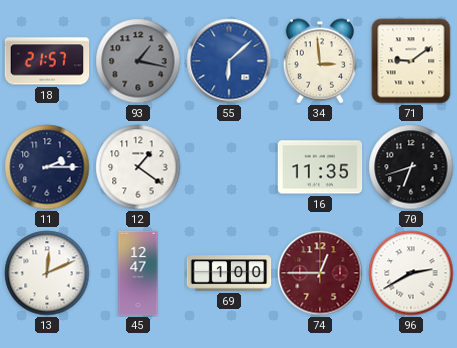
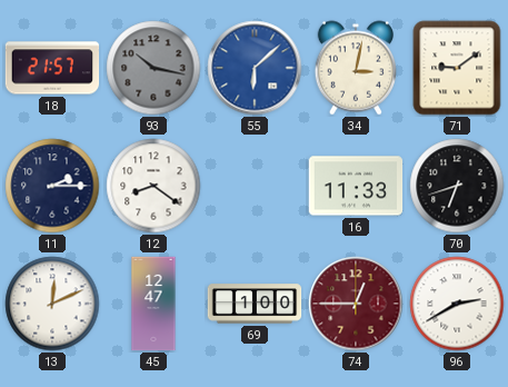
93: 1:17 -> 10:17
34: 2:59 -> 3:02
12: 1:21 -> 8:21
16: 11:35 -> 11:33
